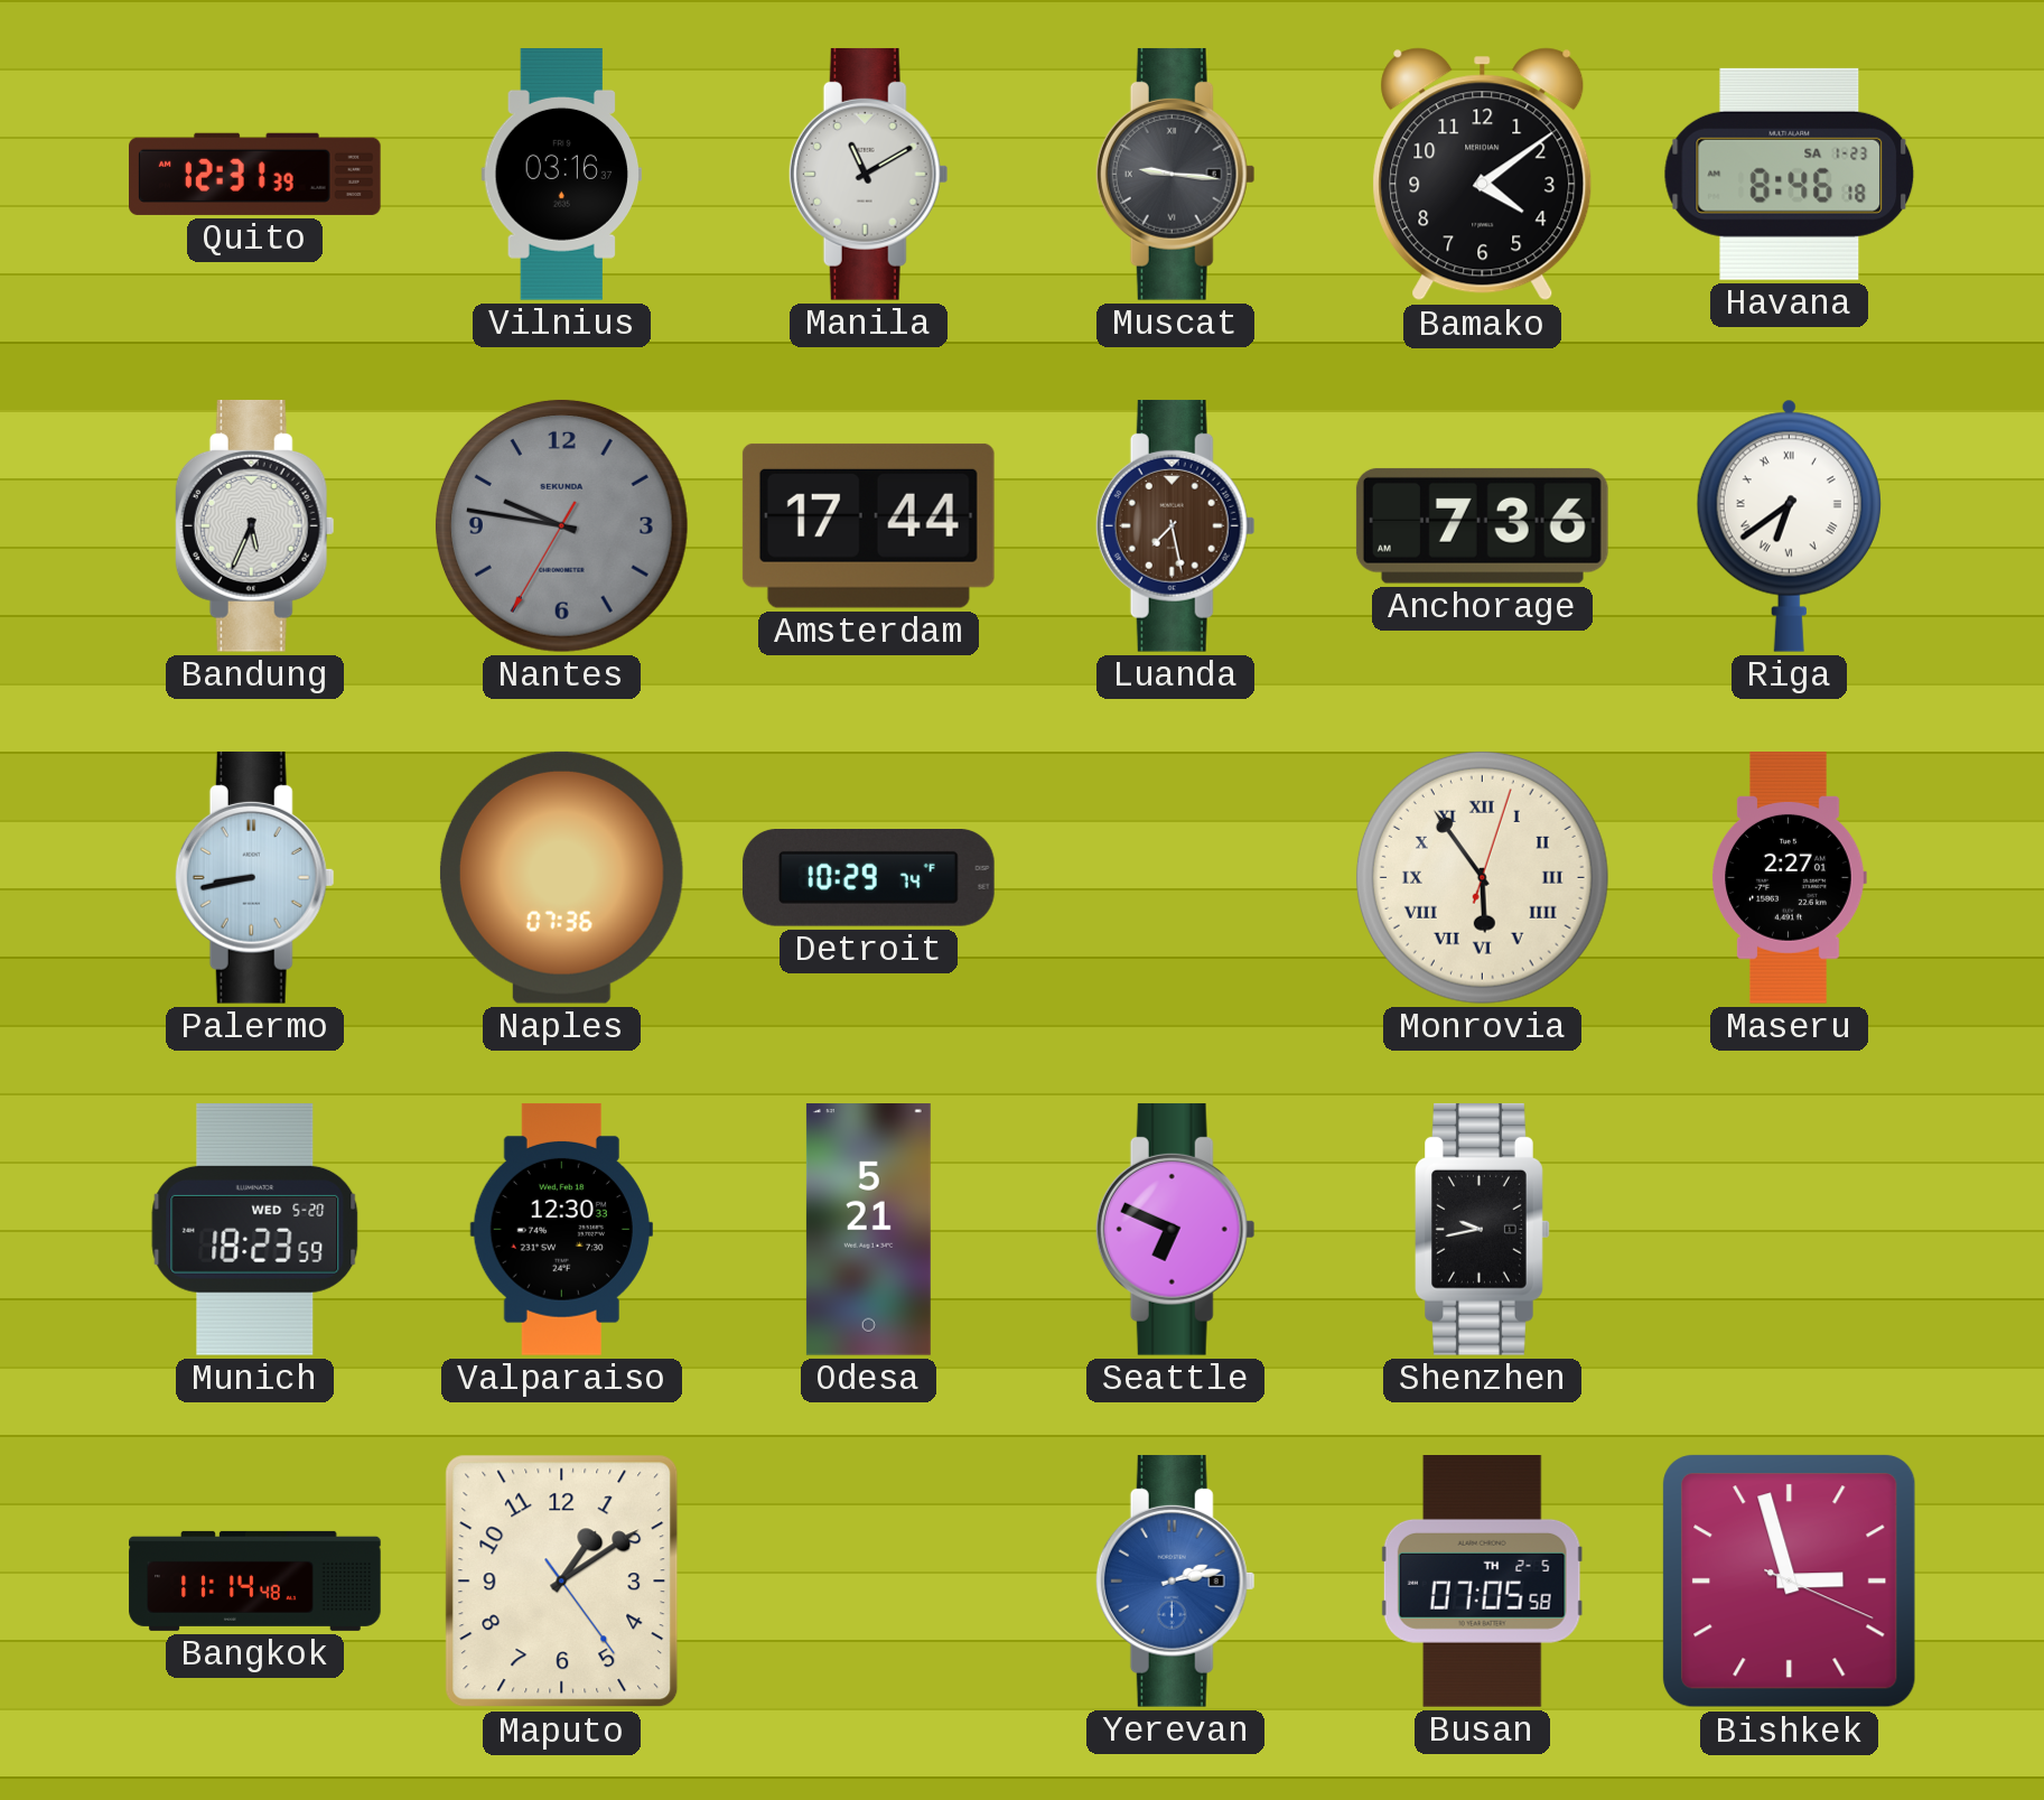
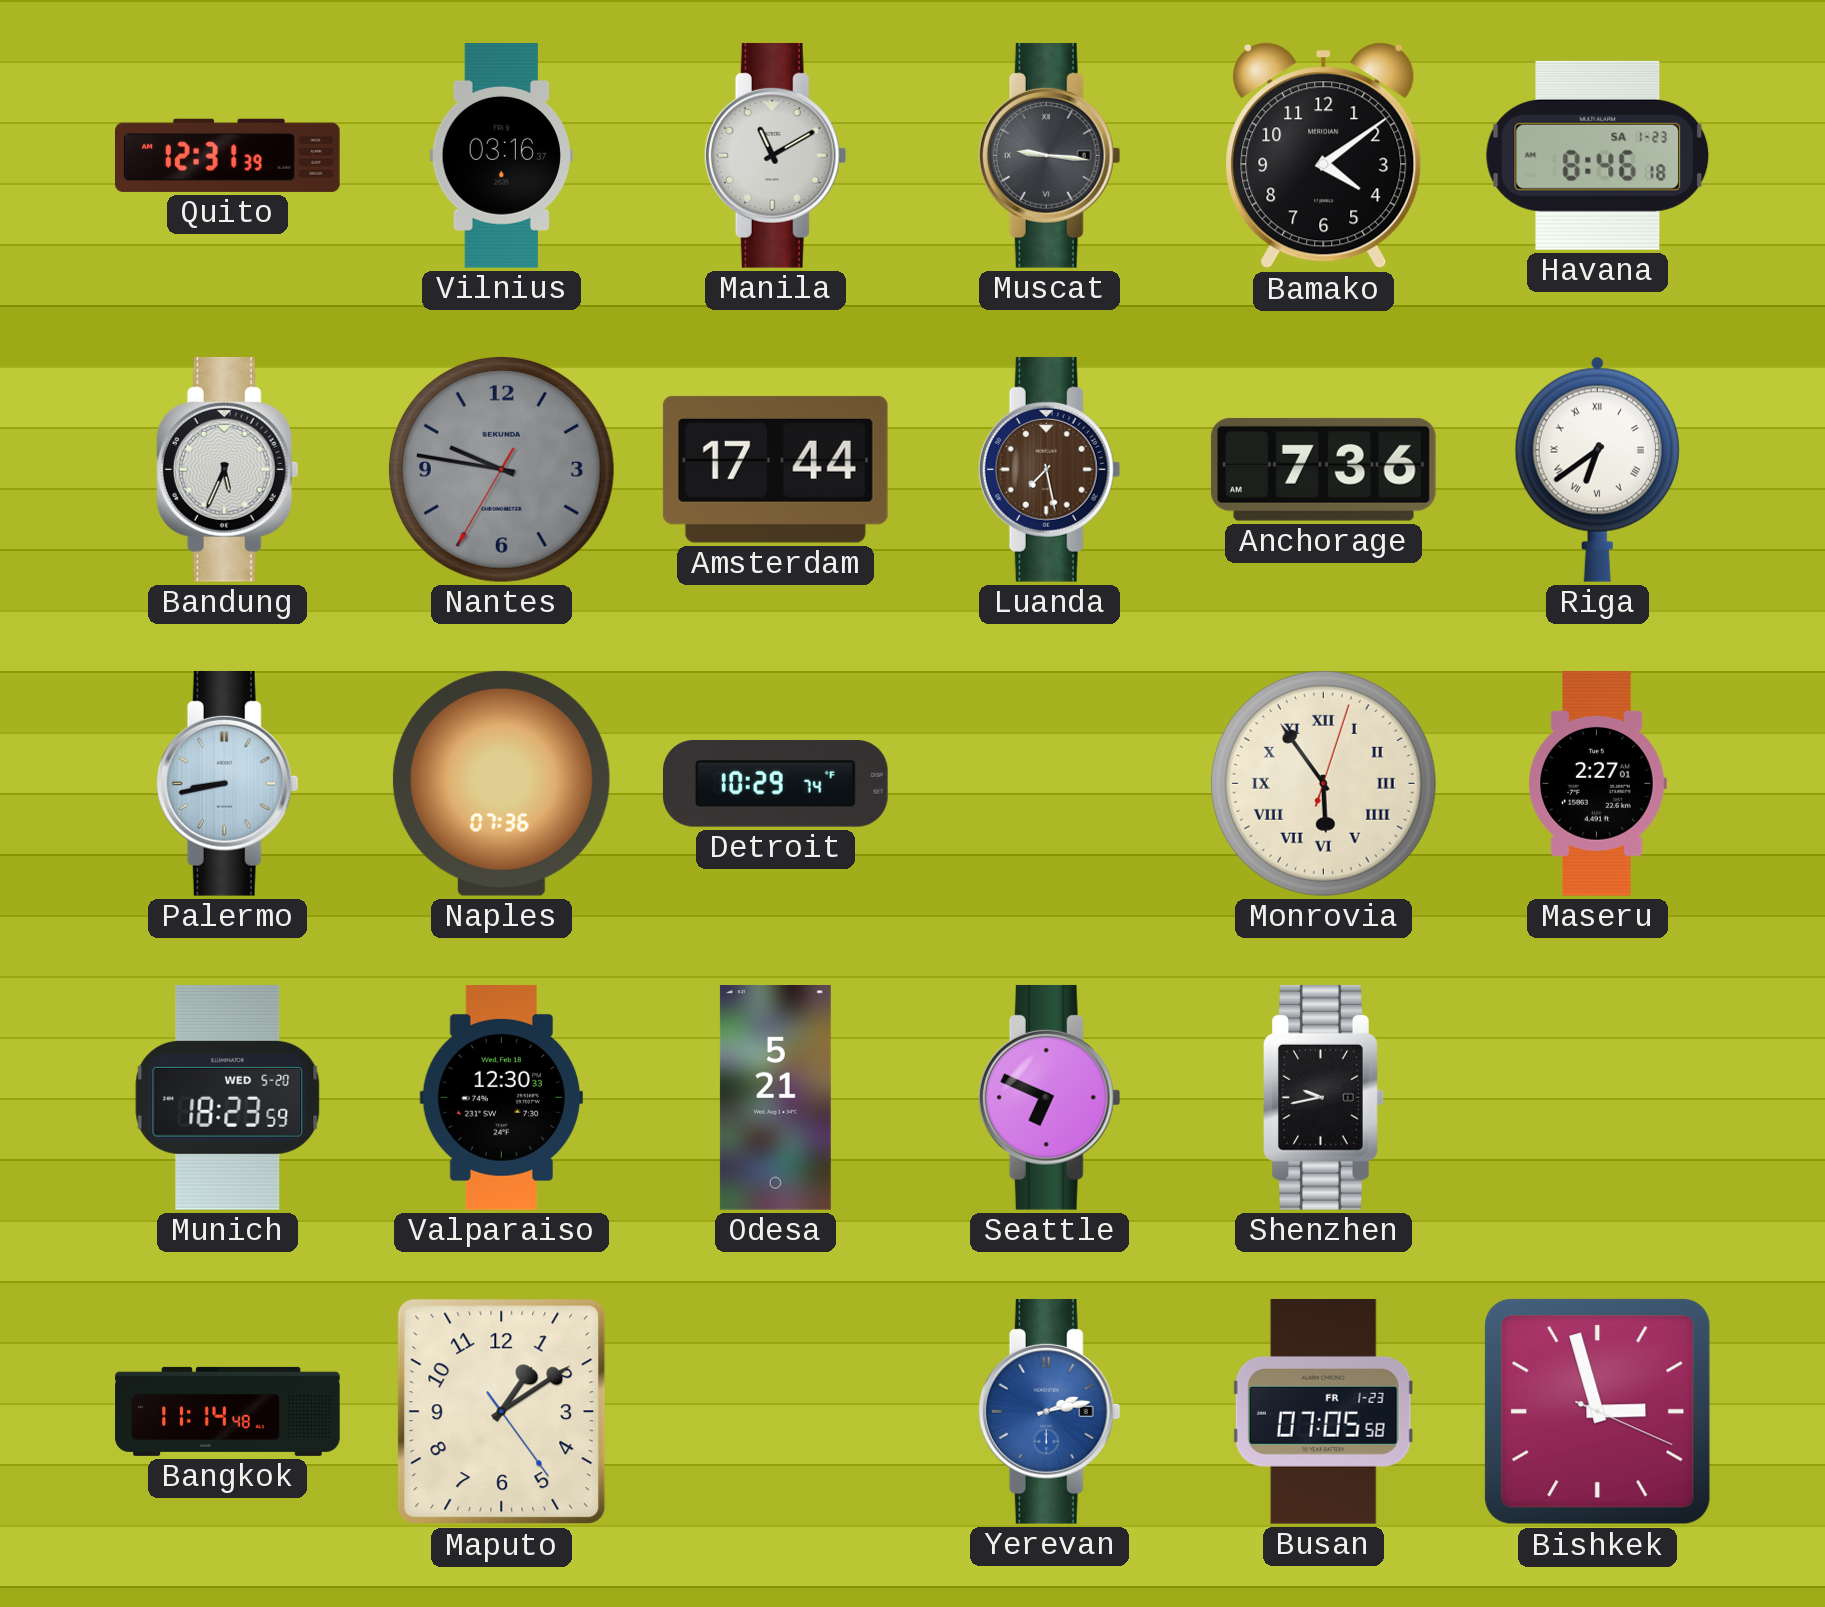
Busan date: TH 2-5 -> FR 1-23
